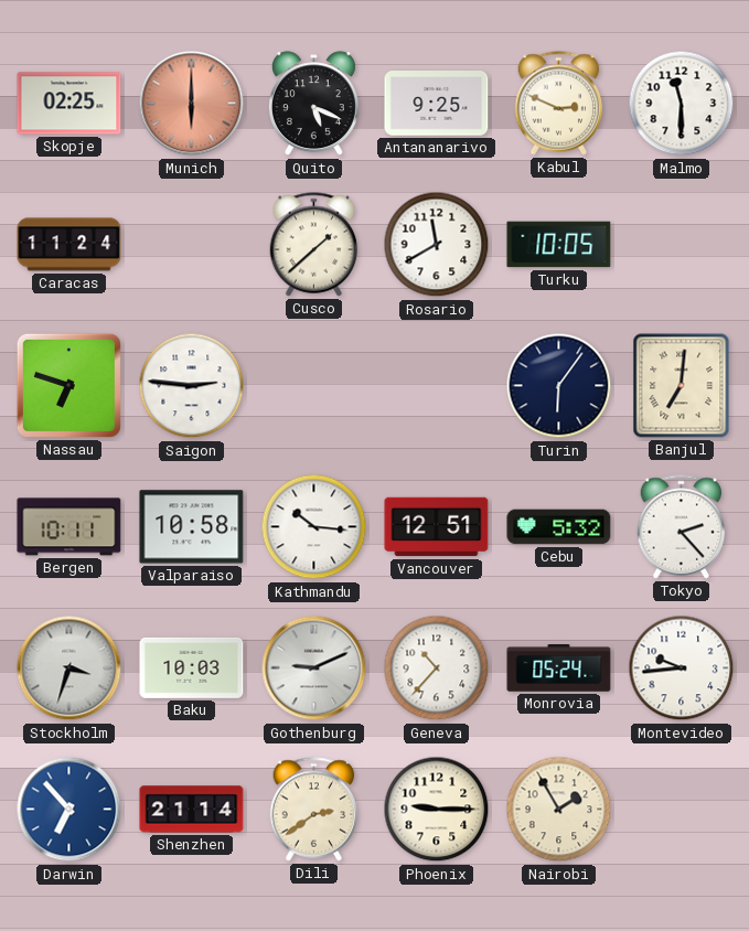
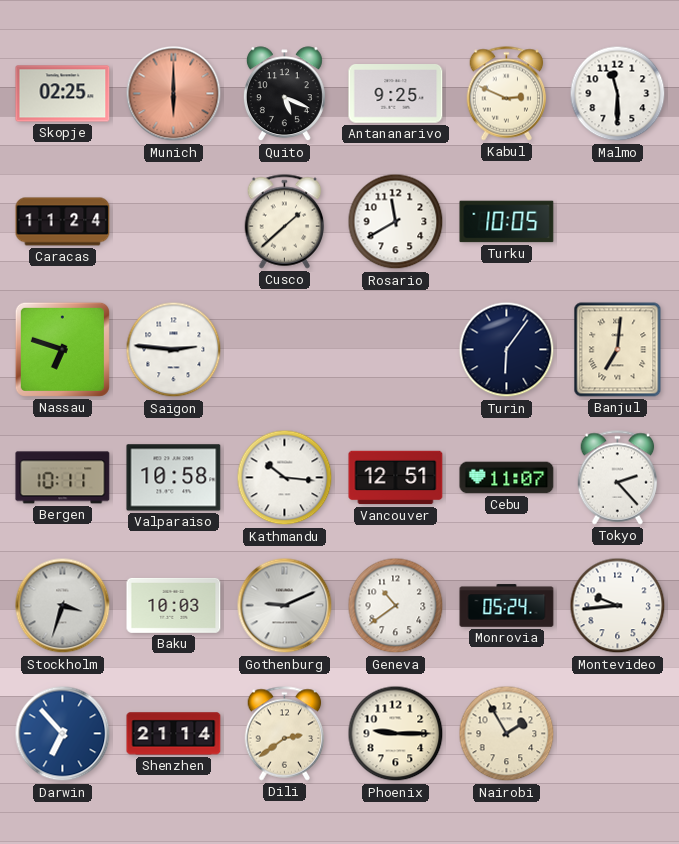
Cebu: 5:32 -> 11:07
Geneva: 10:37 -> 10:39
